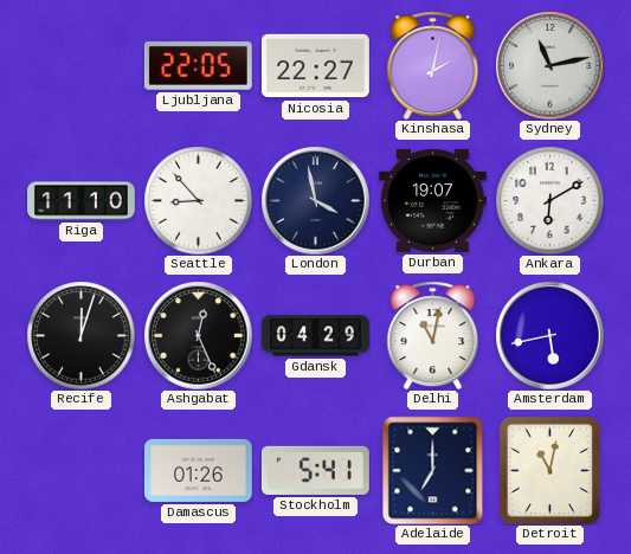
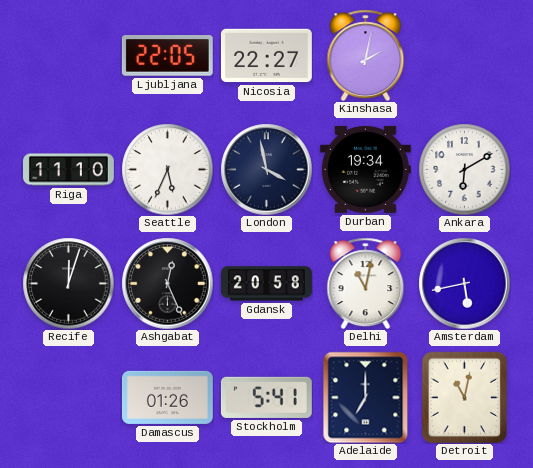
Sydney: 11:13 -> none
Seattle: 8:53 -> 5:34
Durban: 19:07 -> 19:34
Gdansk: 04:29 -> 20:58
